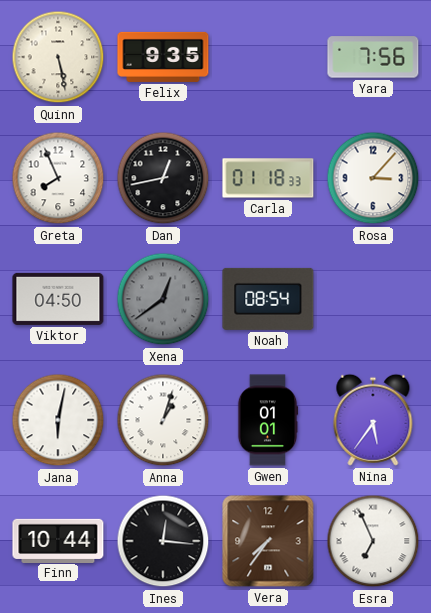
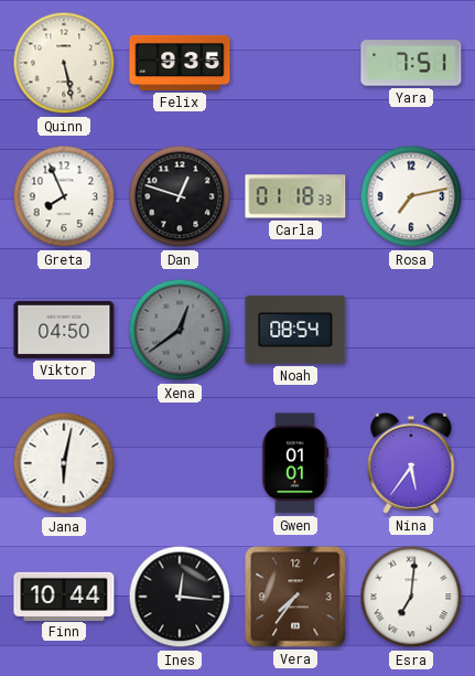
Yara: 7:56 -> 7:51
Dan: 12:43 -> 12:48
Rosa: 3:07 -> 7:13
Anna: 1:03 -> none
Esra: 6:56 -> 7:01
